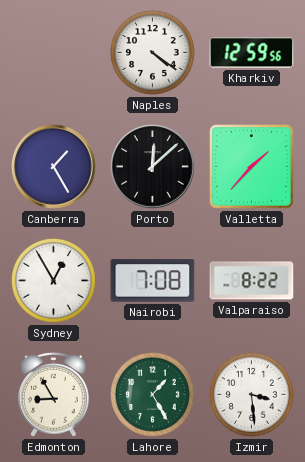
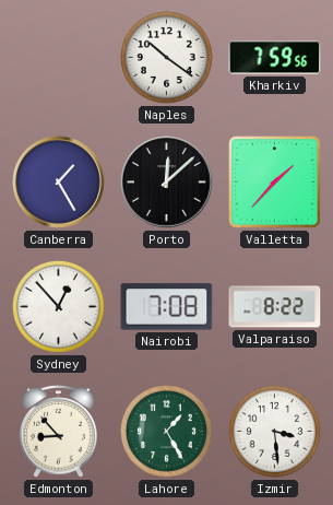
Naples: 4:21 -> 10:21
Kharkiv: 12:59 -> 7:59
Sydney: 12:55 -> 12:53
Edmonton: 8:55 -> 8:53
